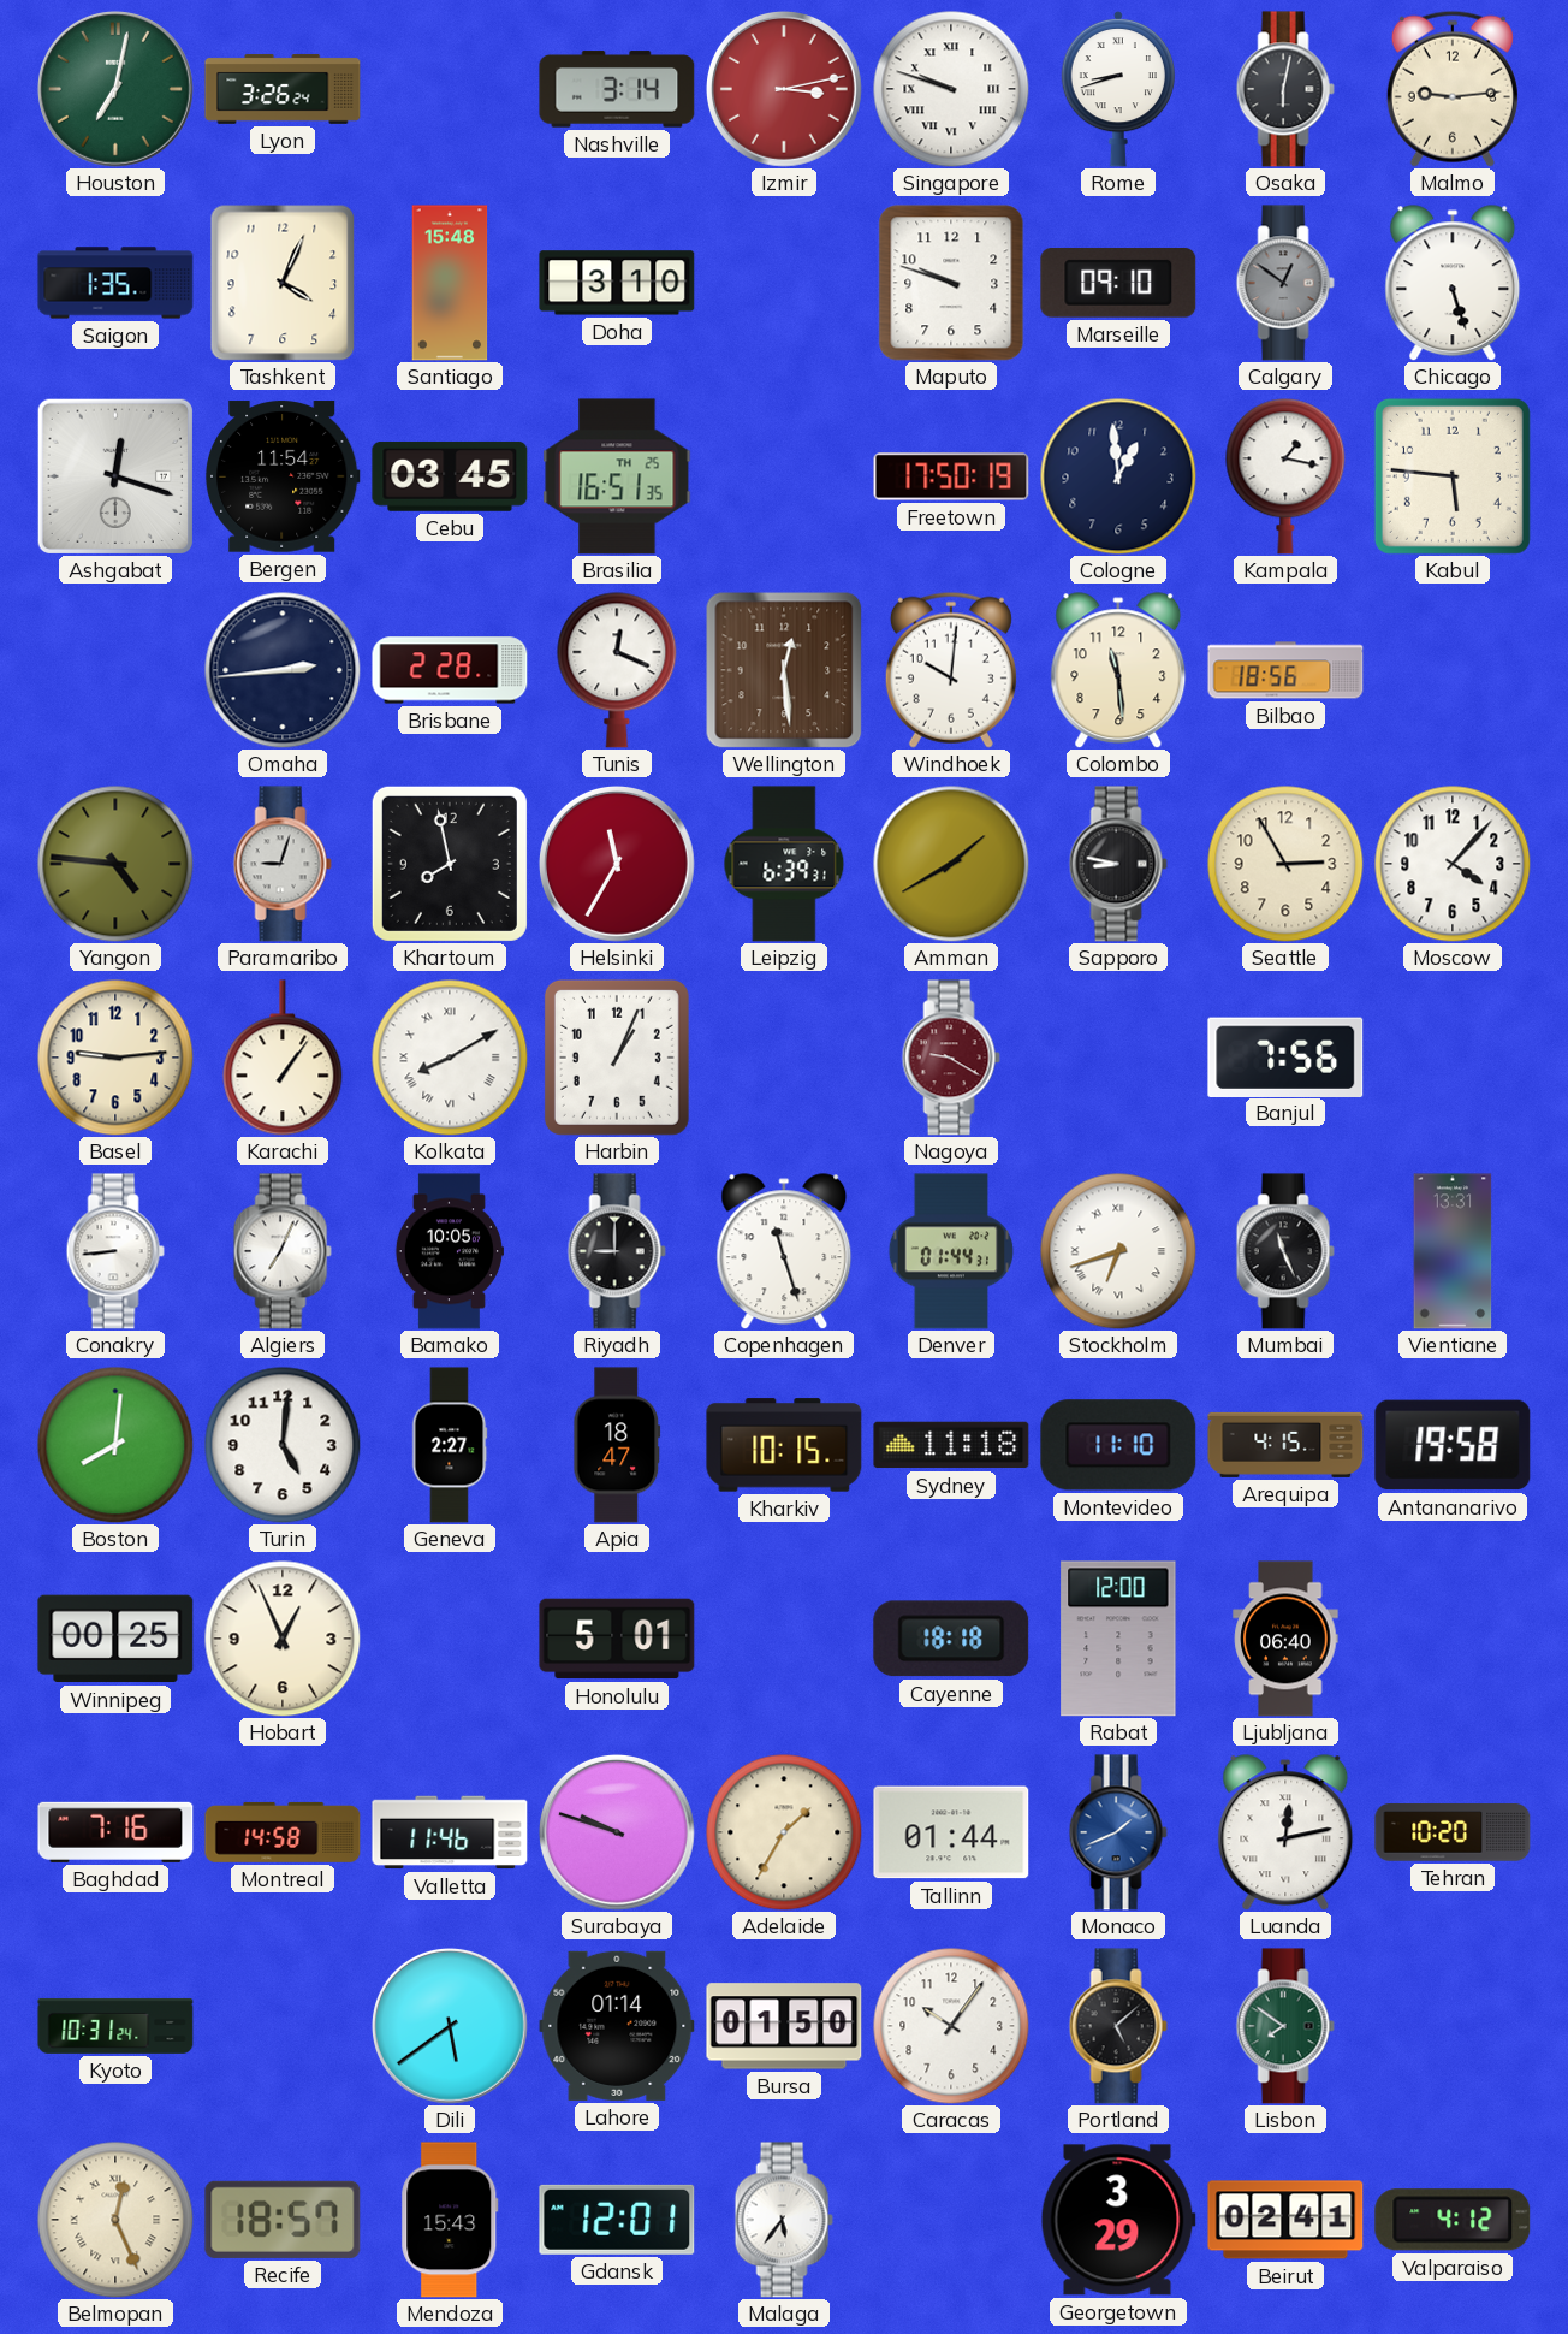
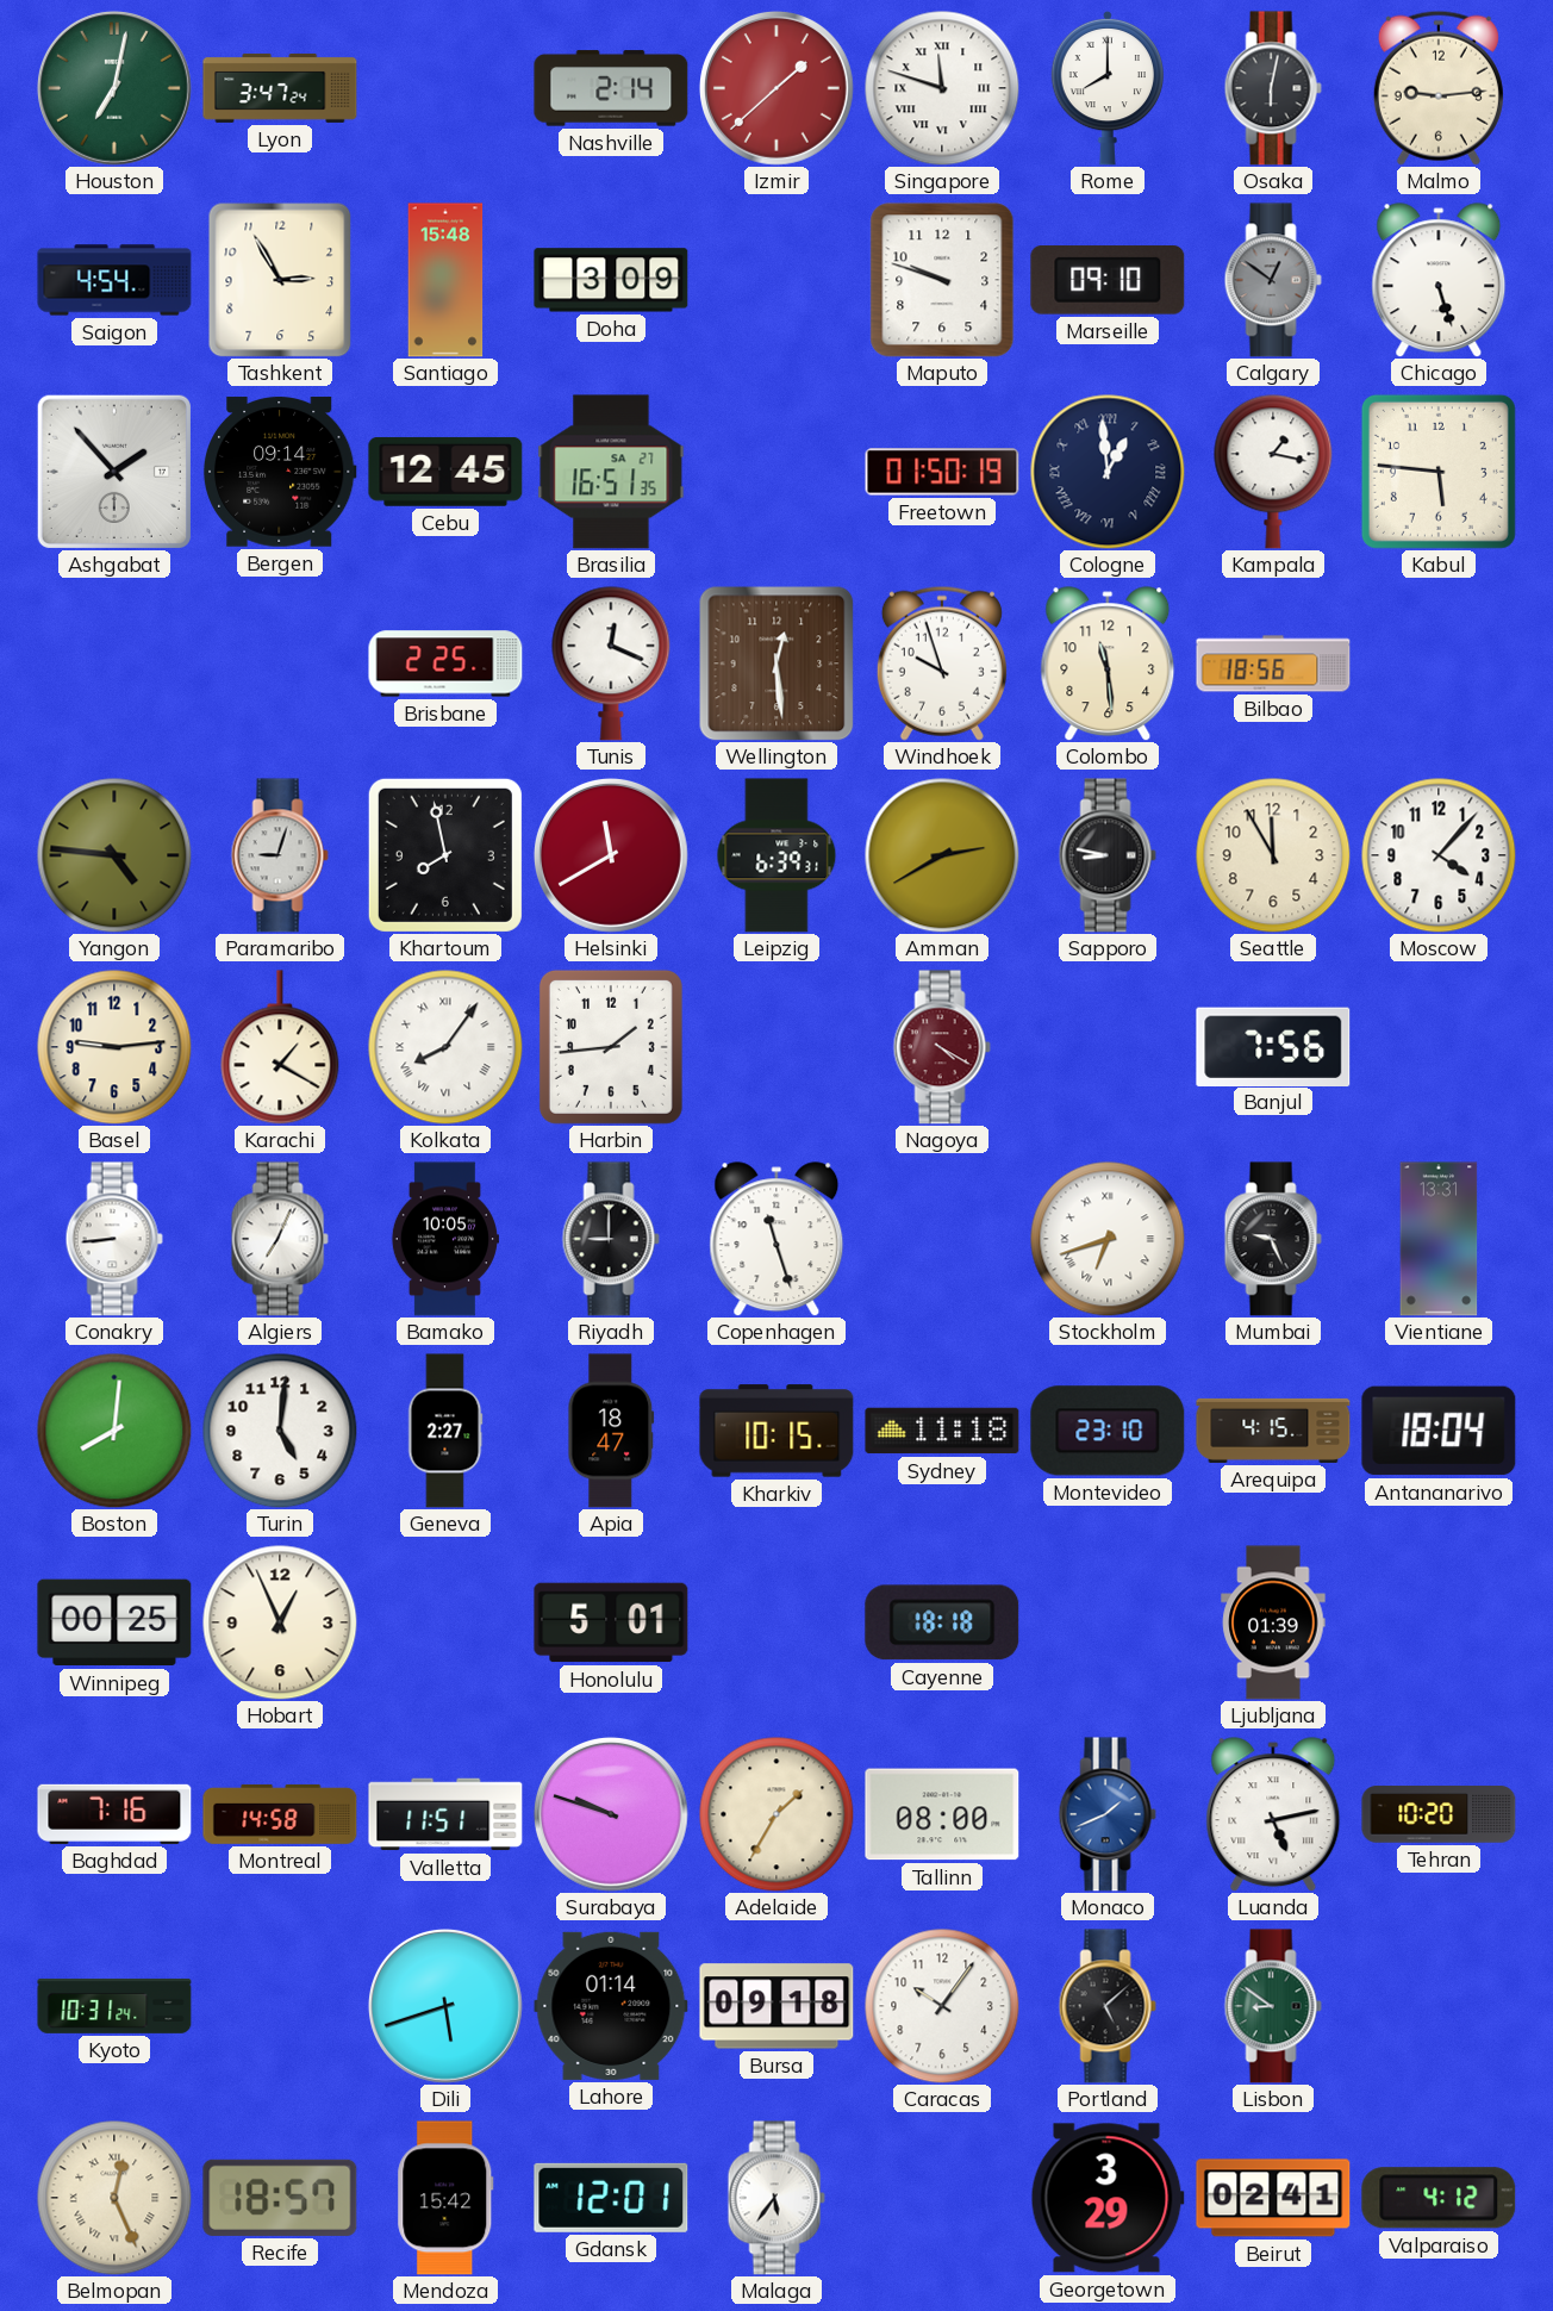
Lyon: 3:26 -> 3:47
Nashville: 3:14 -> 2:14
Izmir: 3:13 -> 1:38
Singapore: 9:48 -> 11:48
Rome: 8:42 -> 8:00
Saigon: 1:35 -> 4:54
Tashkent: 4:04 -> 2:55
Doha: 3:10 -> 3:09
Ashgabat: 12:18 -> 1:53
Bergen: 11:54 -> 09:14
Cebu: 03:45 -> 12:45
Brasilia date: TH 25 -> SA 27
Freetown: 17:50 -> 01:50
Cologne numerals: Arabic -> Roman
Omaha: 2:44 -> none
Brisbane: 2:28 -> 2:25
Windhoek: 10:01 -> 9:57
Helsinki: 11:35 -> 11:40
Amman: 1:40 -> 2:40
Seattle: 2:55 -> 11:55
Karachi: 1:06 -> 1:20
Kolkata: 8:10 -> 8:06
Harbin: 1:04 -> 1:44
Nagoya: 9:20 -> 4:20
Denver: 01:44 -> none
Mumbai: 11:26 -> 9:26
Montevideo: 11:10 -> 23:10
Antananarivo: 19:58 -> 18:04
Rabat: 12:00 -> none
Ljubljana: 06:40 -> 01:39
Valletta: 11:46 -> 11:51
Tallinn: 01:44 -> 08:00
Luanda: 12:13 -> 5:13
Dili: 5:39 -> 5:42
Bursa: 01:50 -> 09:18
Lisbon: 7:51 -> 8:51
Mendoza: 15:43 -> 15:42
